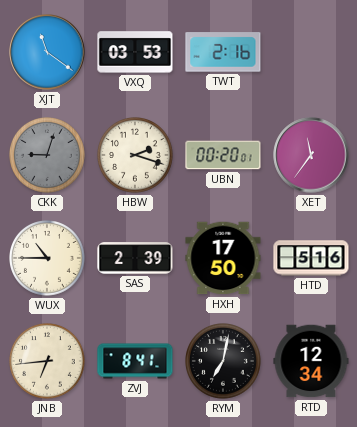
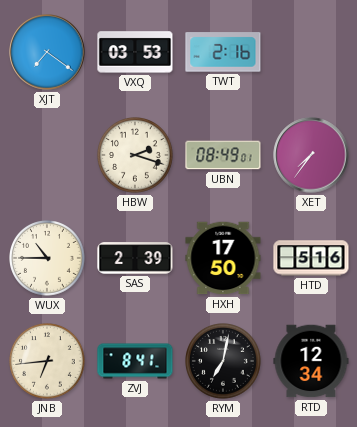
XJT: 11:21 -> 7:21
CKK: 9:03 -> none
UBN: 00:20 -> 08:49
XET: 11:36 -> 7:36
